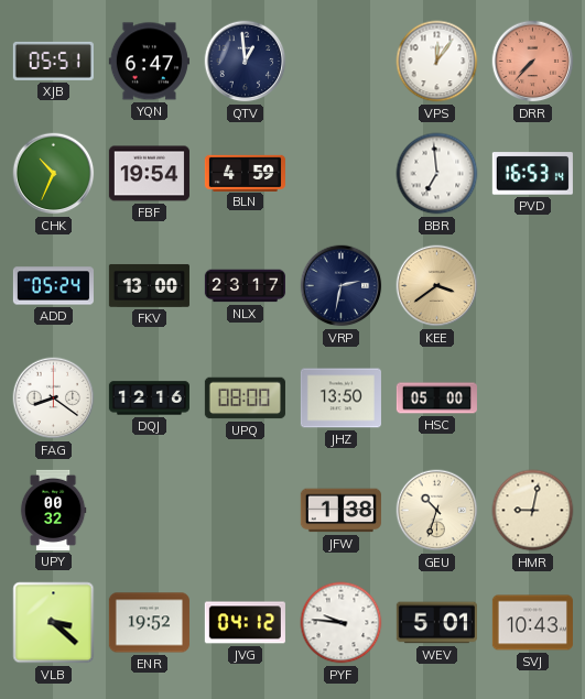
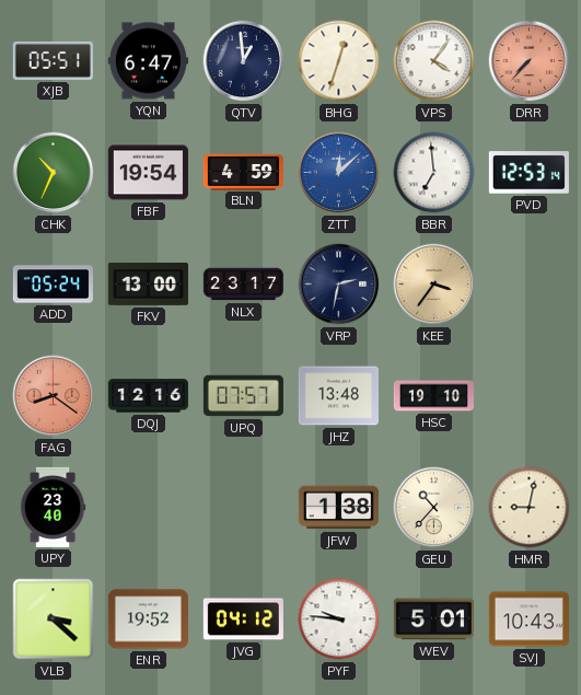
BHG: none -> 12:33
VPS: 12:06 -> 4:06
ZTT: none -> 12:08
PVD: 16:53 -> 12:53
KEE: 3:39 -> 3:36
FAG dial: white -> salmon
UPQ: 08:00 -> 07:57
JHZ: 13:50 -> 13:48
HSC: 05:00 -> 19:10
UPY: 00:32 -> 23:40
GEU: 10:33 -> 10:37
